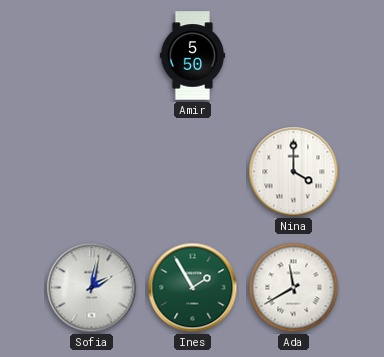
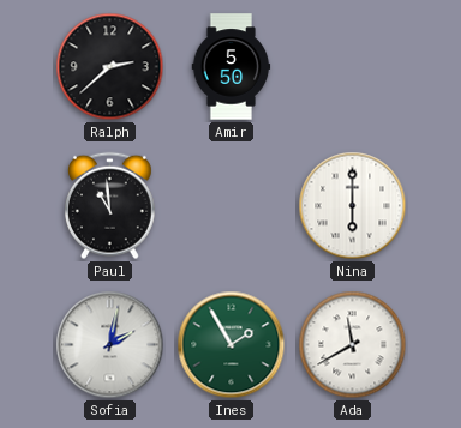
Ralph: none -> 2:38
Paul: none -> 10:59
Nina: 4:00 -> 6:00
